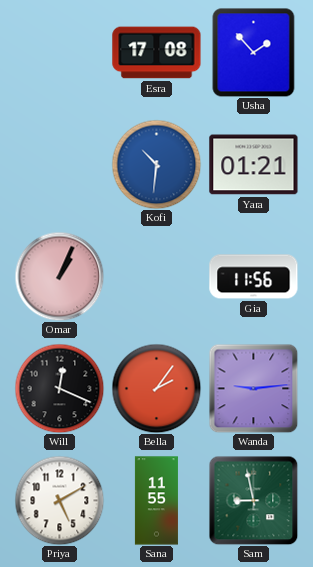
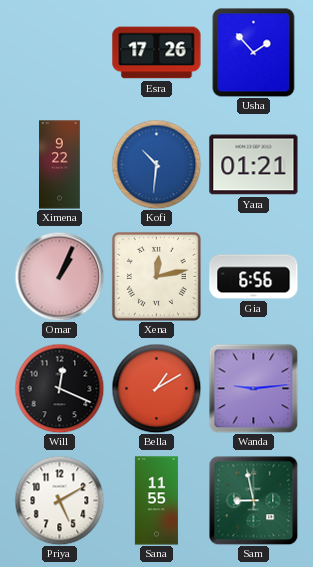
Esra: 17:08 -> 17:26
Ximena: none -> 9:22
Xena: none -> 12:13
Gia: 11:56 -> 6:56
Bella: 2:06 -> 1:10
